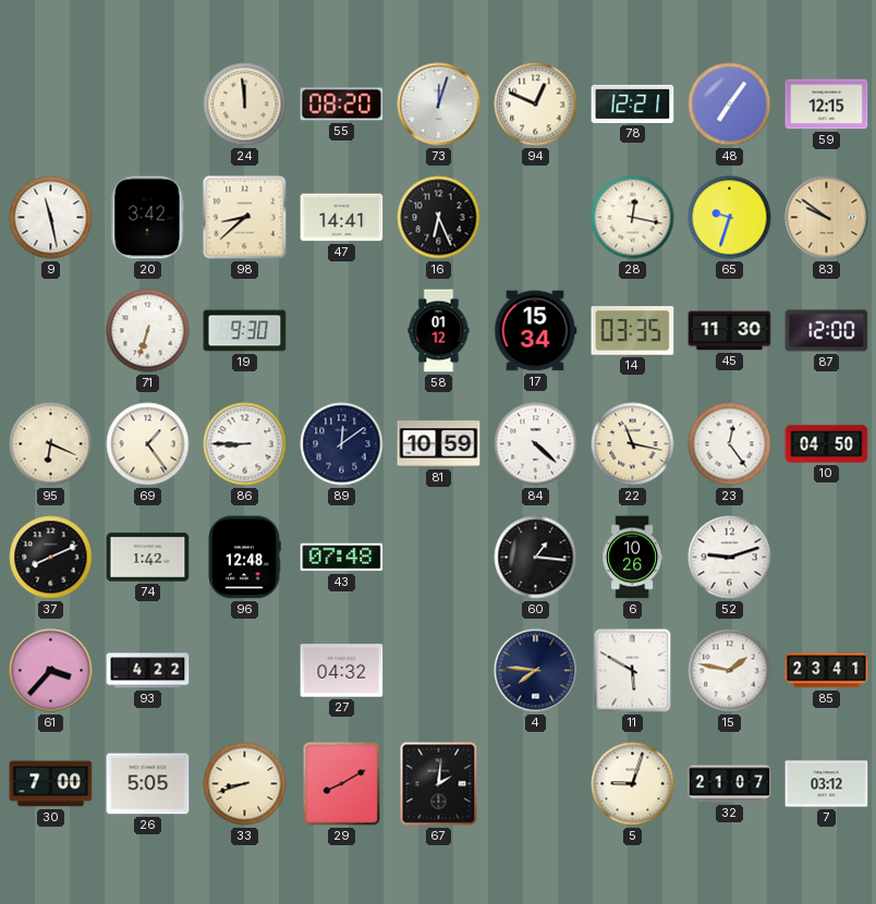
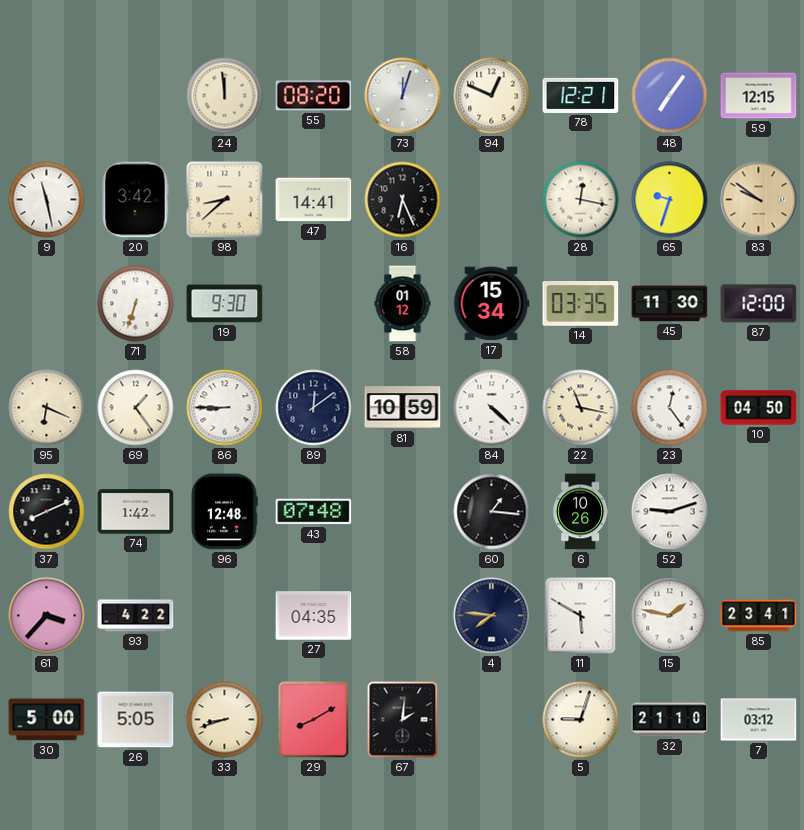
27: 04:32 -> 04:35
30: 7:00 -> 5:00
32: 21:07 -> 21:10
